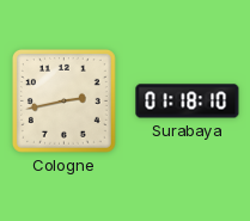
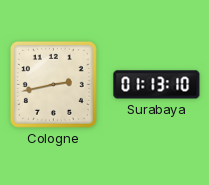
Surabaya: 01:18 -> 01:13
